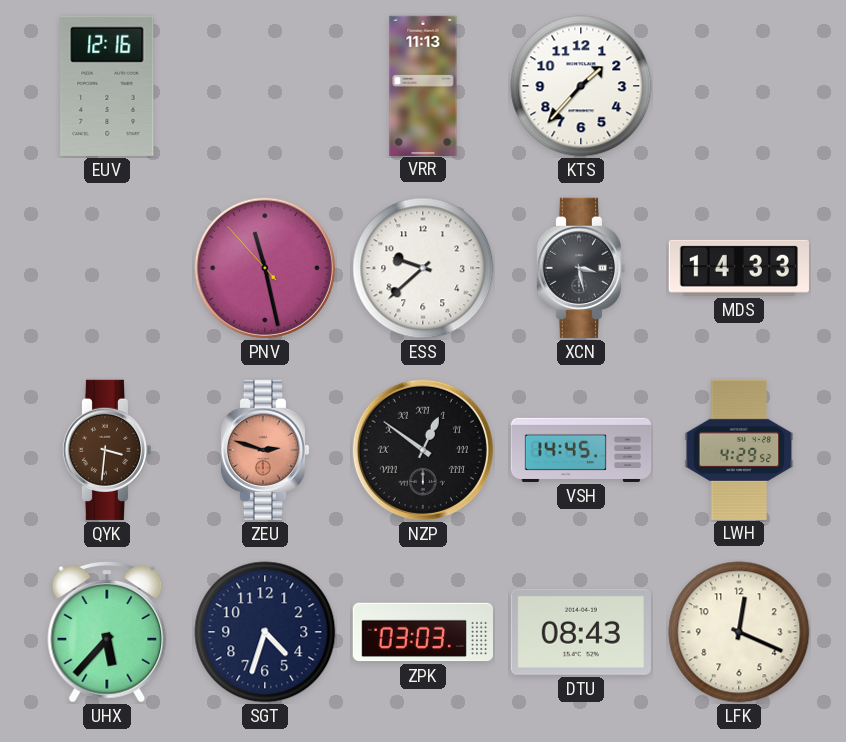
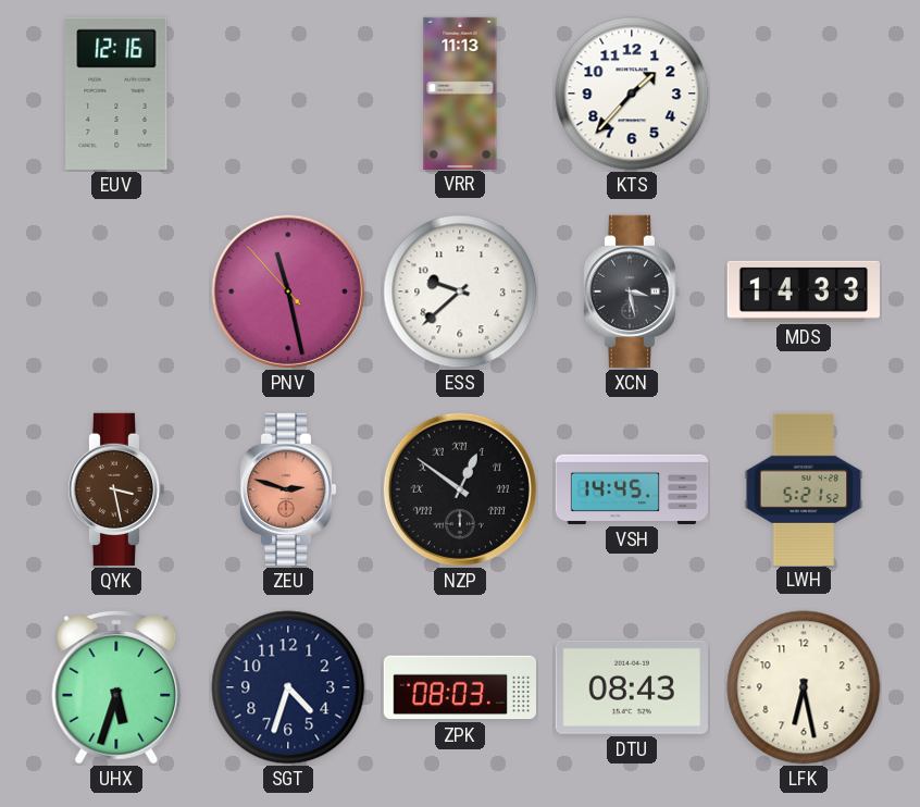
QYK: 3:31 -> 3:28
LWH: 4:29 -> 5:21
UHX: 5:37 -> 5:33
ZPK: 03:03 -> 08:03
LFK: 12:19 -> 6:28
